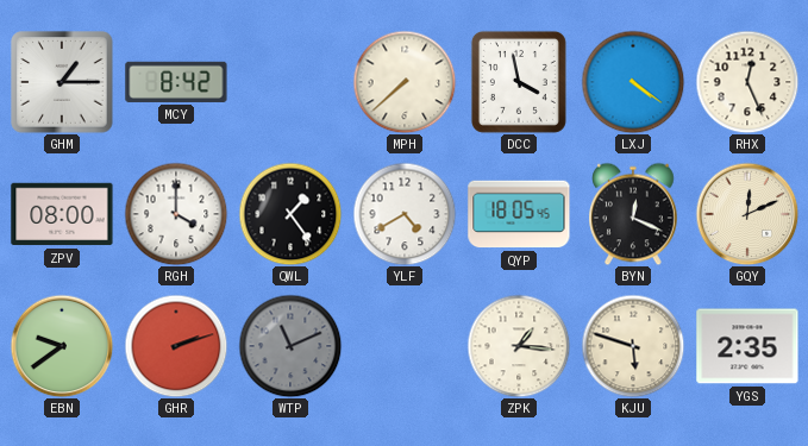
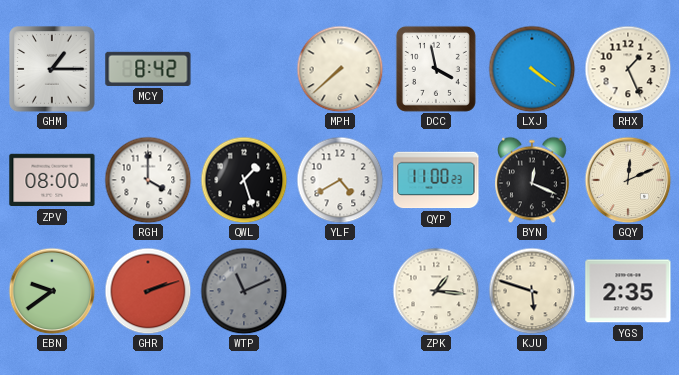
RHX: 12:26 -> 1:26
QWL: 1:24 -> 1:27
QYP: 18:05 -> 11:00
